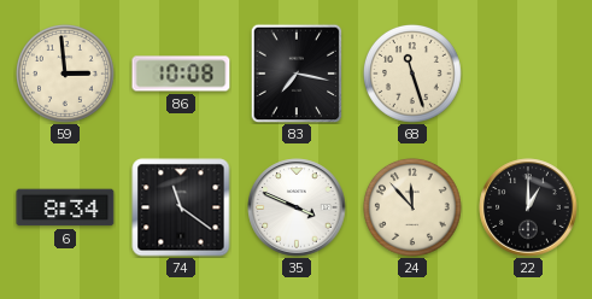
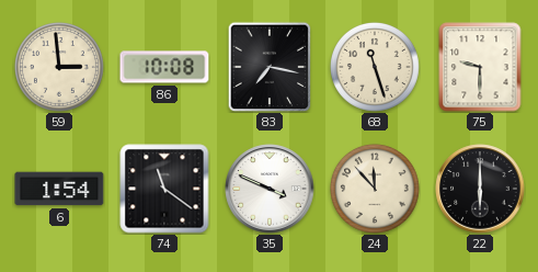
75: none -> 9:30
6: 8:34 -> 1:54
22: 1:00 -> 6:00
